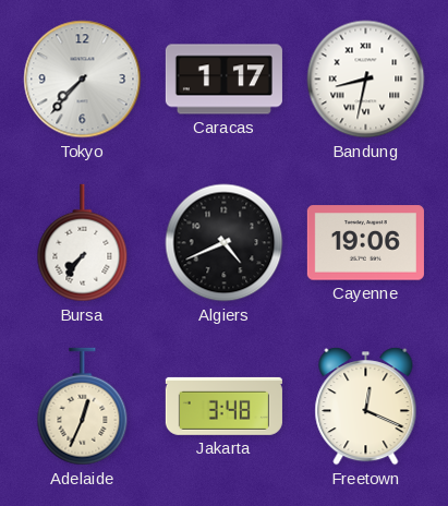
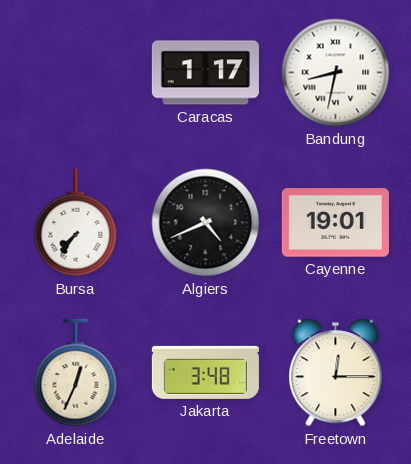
Tokyo: 7:37 -> none
Cayenne: 19:06 -> 19:01
Freetown: 12:19 -> 12:15
